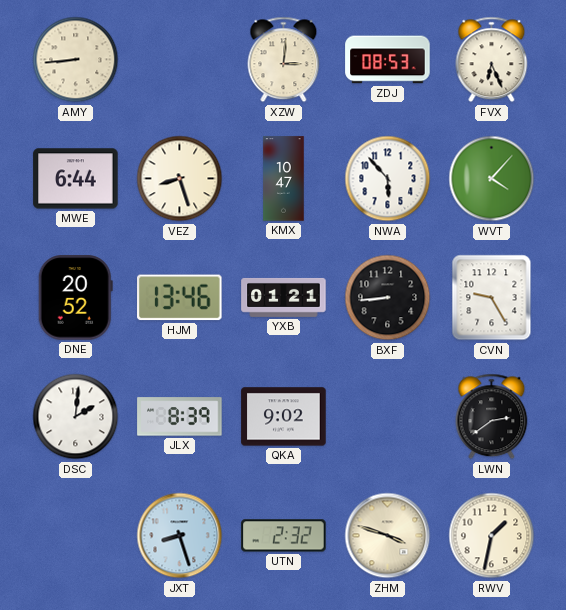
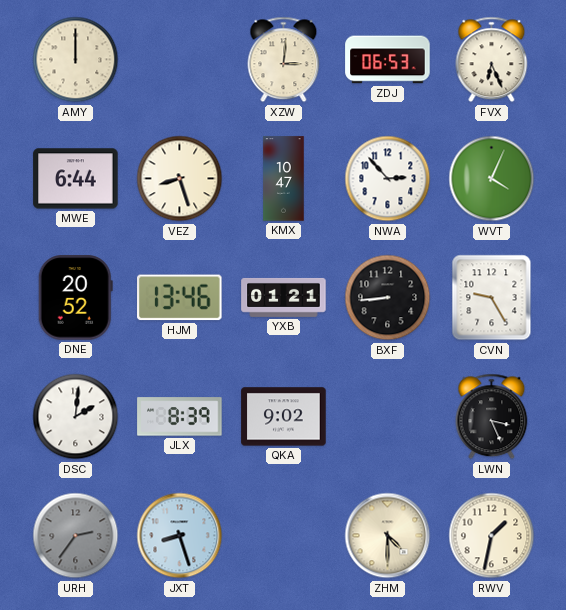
AMY: 8:44 -> 12:00
ZDJ: 08:53 -> 06:53
NWA: 5:53 -> 2:53
WVT: 4:07 -> 4:04
LWN: 2:39 -> 3:26
URH: none -> 2:36
UTN: 2:32 -> none
ZHM: 3:48 -> 4:30
